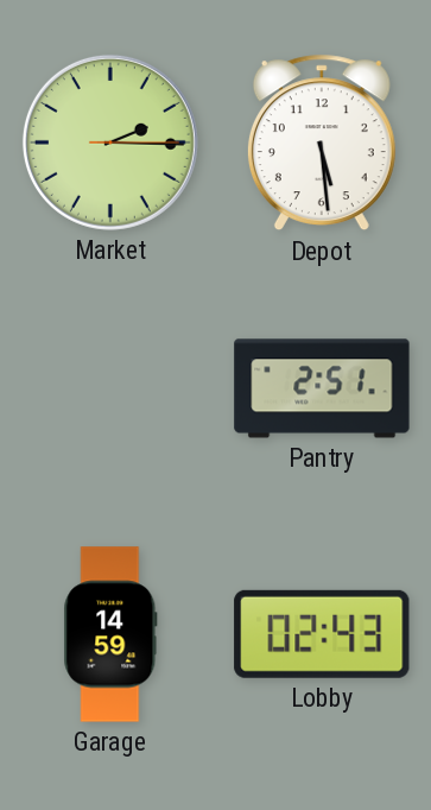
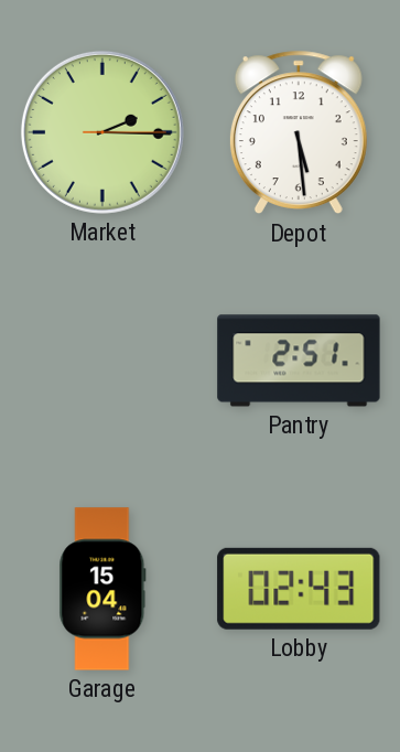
Garage: 14:59 -> 15:04
